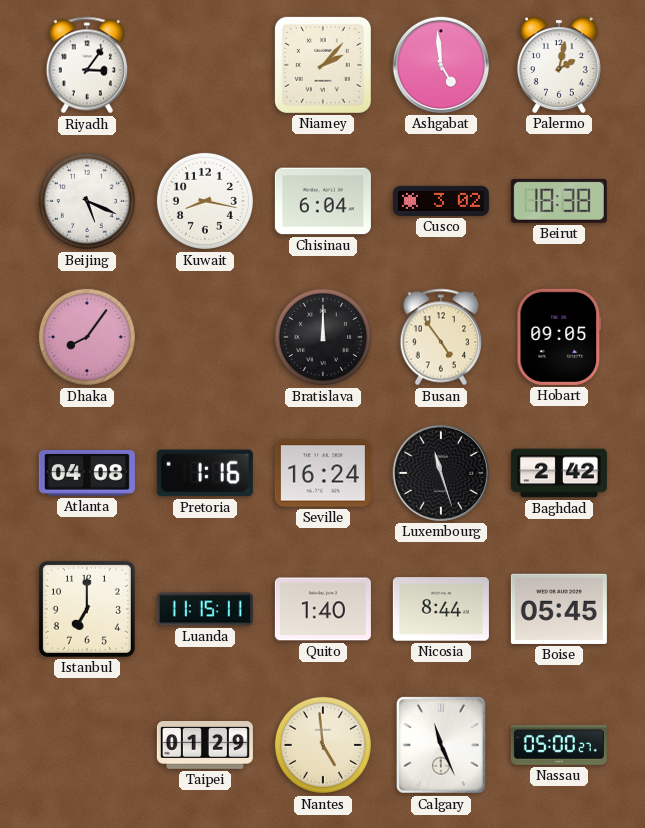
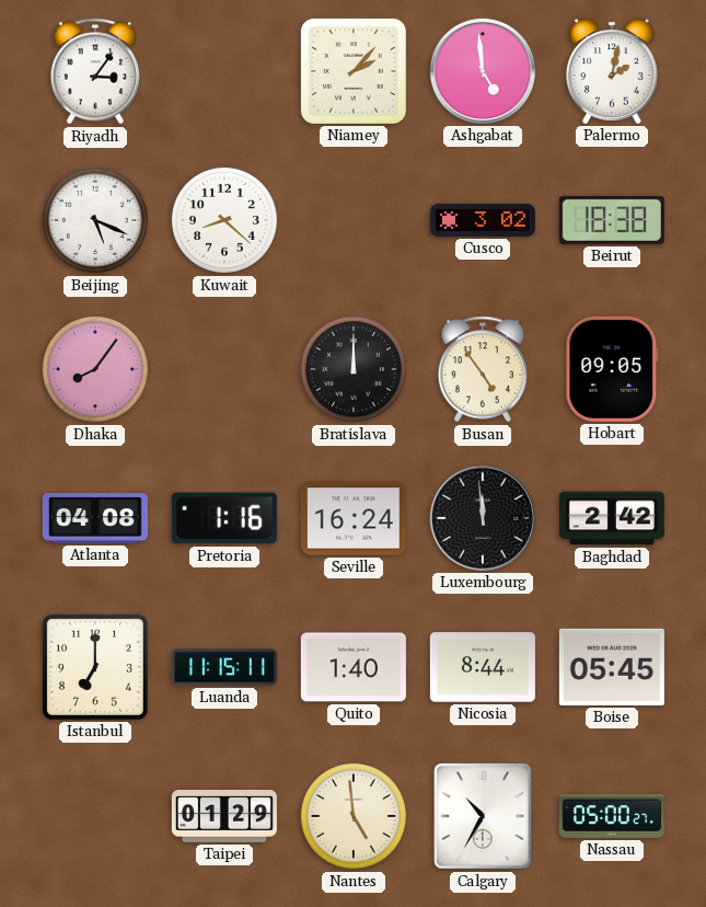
Kuwait: 8:17 -> 8:22
Chisinau: 6:04 -> none
Luxembourg: 11:27 -> 11:59
Calgary: 11:26 -> 10:35
